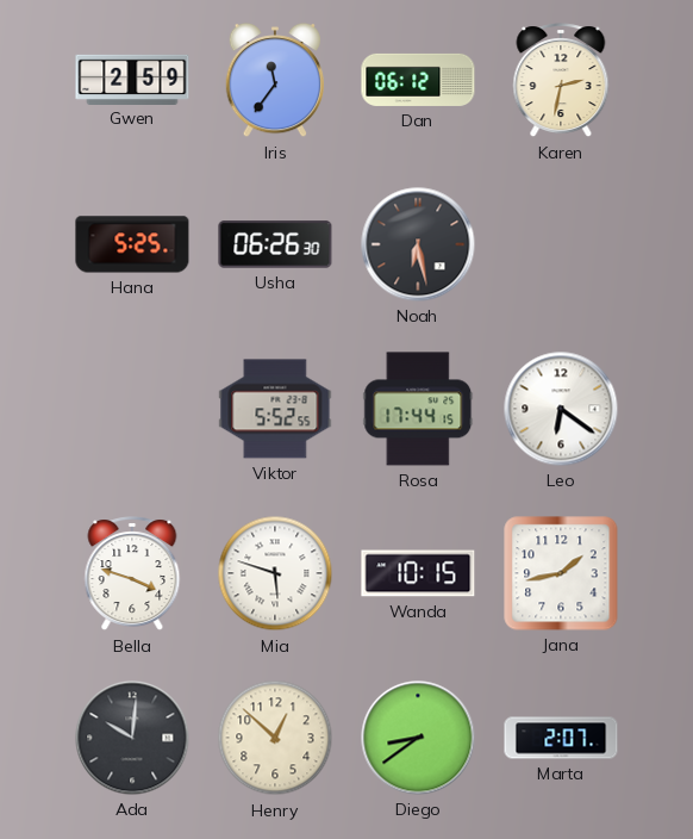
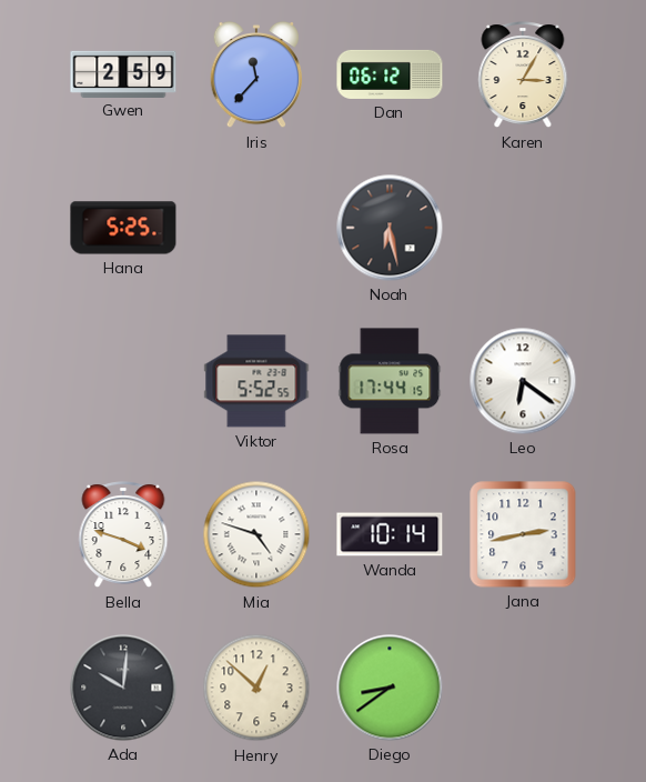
Iris: 11:36 -> 11:37
Karen: 2:32 -> 3:05
Usha: 06:26 -> none
Mia: 5:48 -> 4:48
Wanda: 10:15 -> 10:14
Jana: 1:43 -> 2:43
Marta: 2:07 -> none
